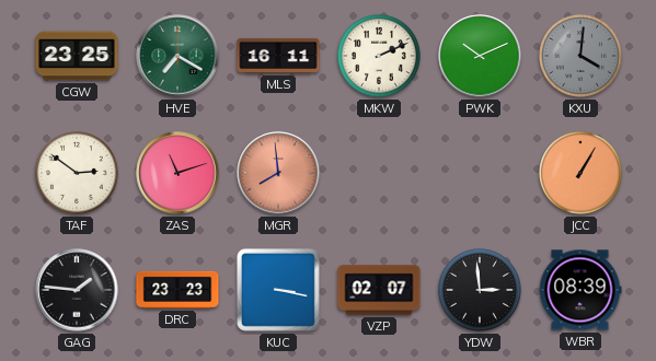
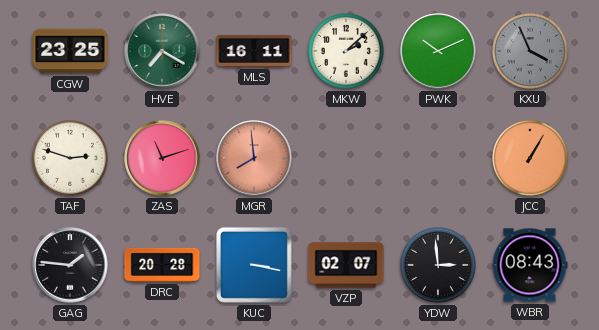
MKW: 2:11 -> 2:08
KXU: 4:01 -> 3:56
TAF: 2:51 -> 2:48
DRC: 23:23 -> 20:28
WBR: 08:39 -> 08:43
